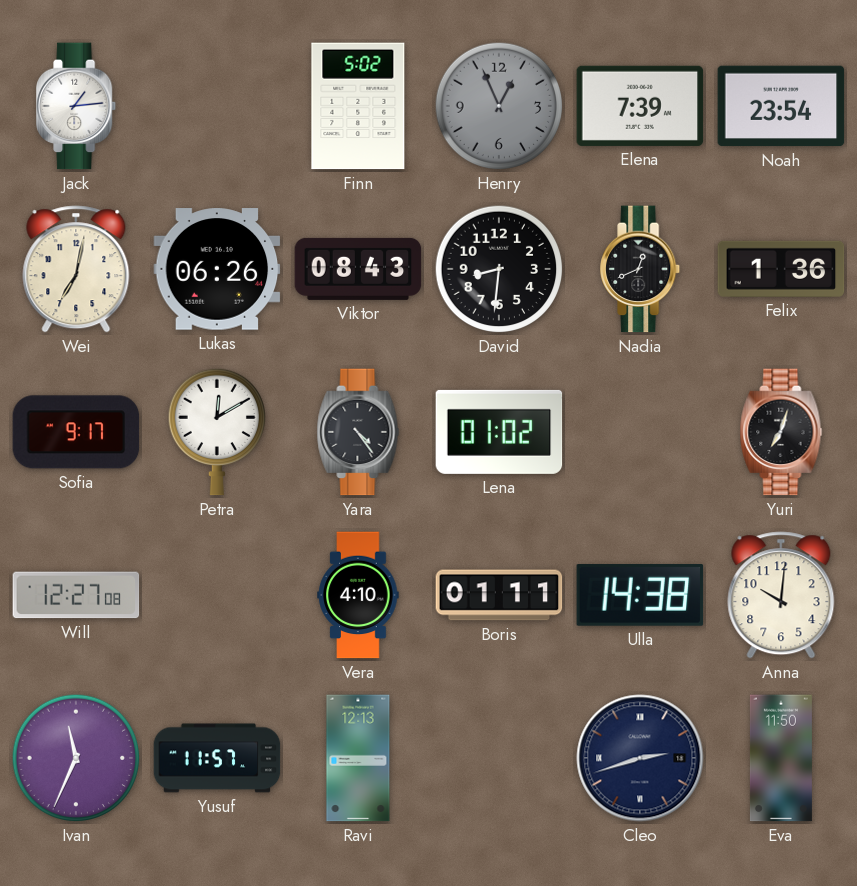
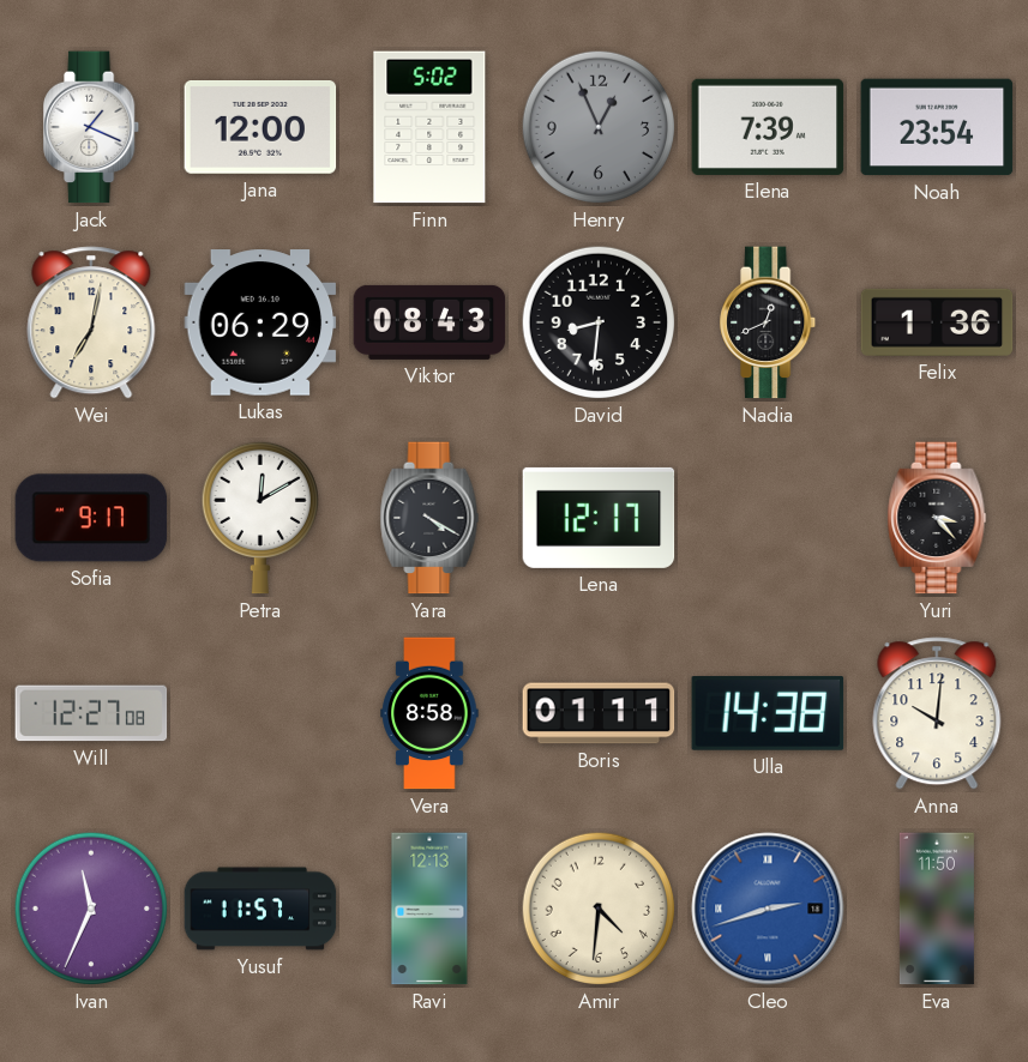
Jack: 1:14 -> 1:19
Jana: none -> 12:00
Lukas: 06:26 -> 06:29
Yara: 4:24 -> 4:20
Lena: 01:02 -> 12:17
Yuri: 7:03 -> 3:23
Vera: 4:10 -> 8:58
Amir: none -> 4:31
Cleo dial: navy -> blue
